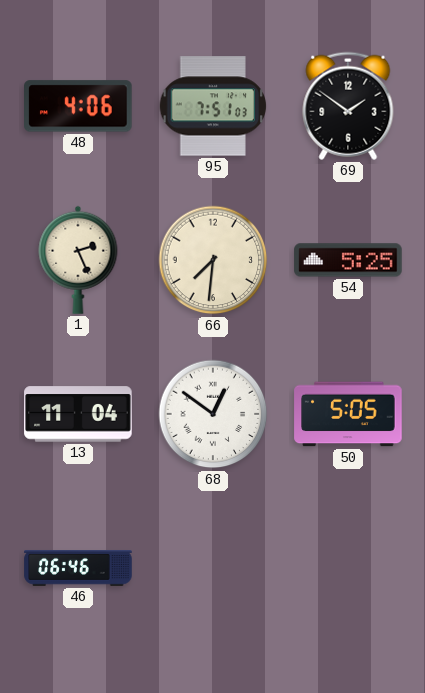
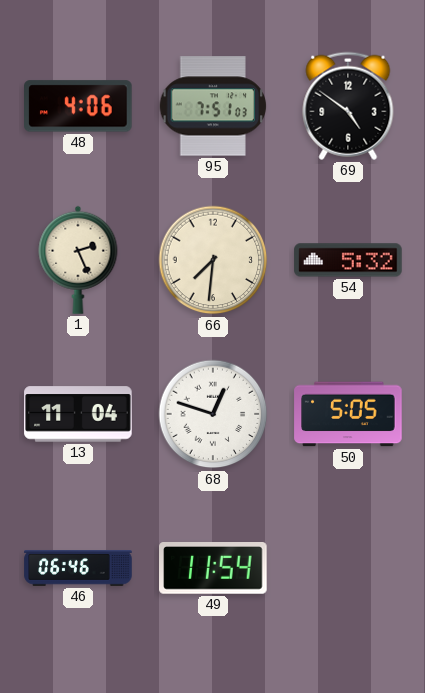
69: 1:51 -> 4:51
54: 5:25 -> 5:32
68: 12:51 -> 12:48
49: none -> 11:54
